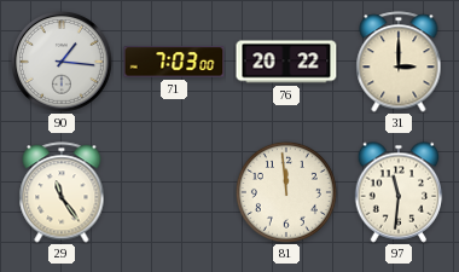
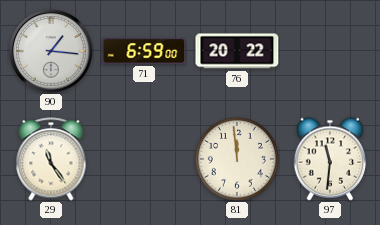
71: 7:03 -> 6:59
31: 3:00 -> none
